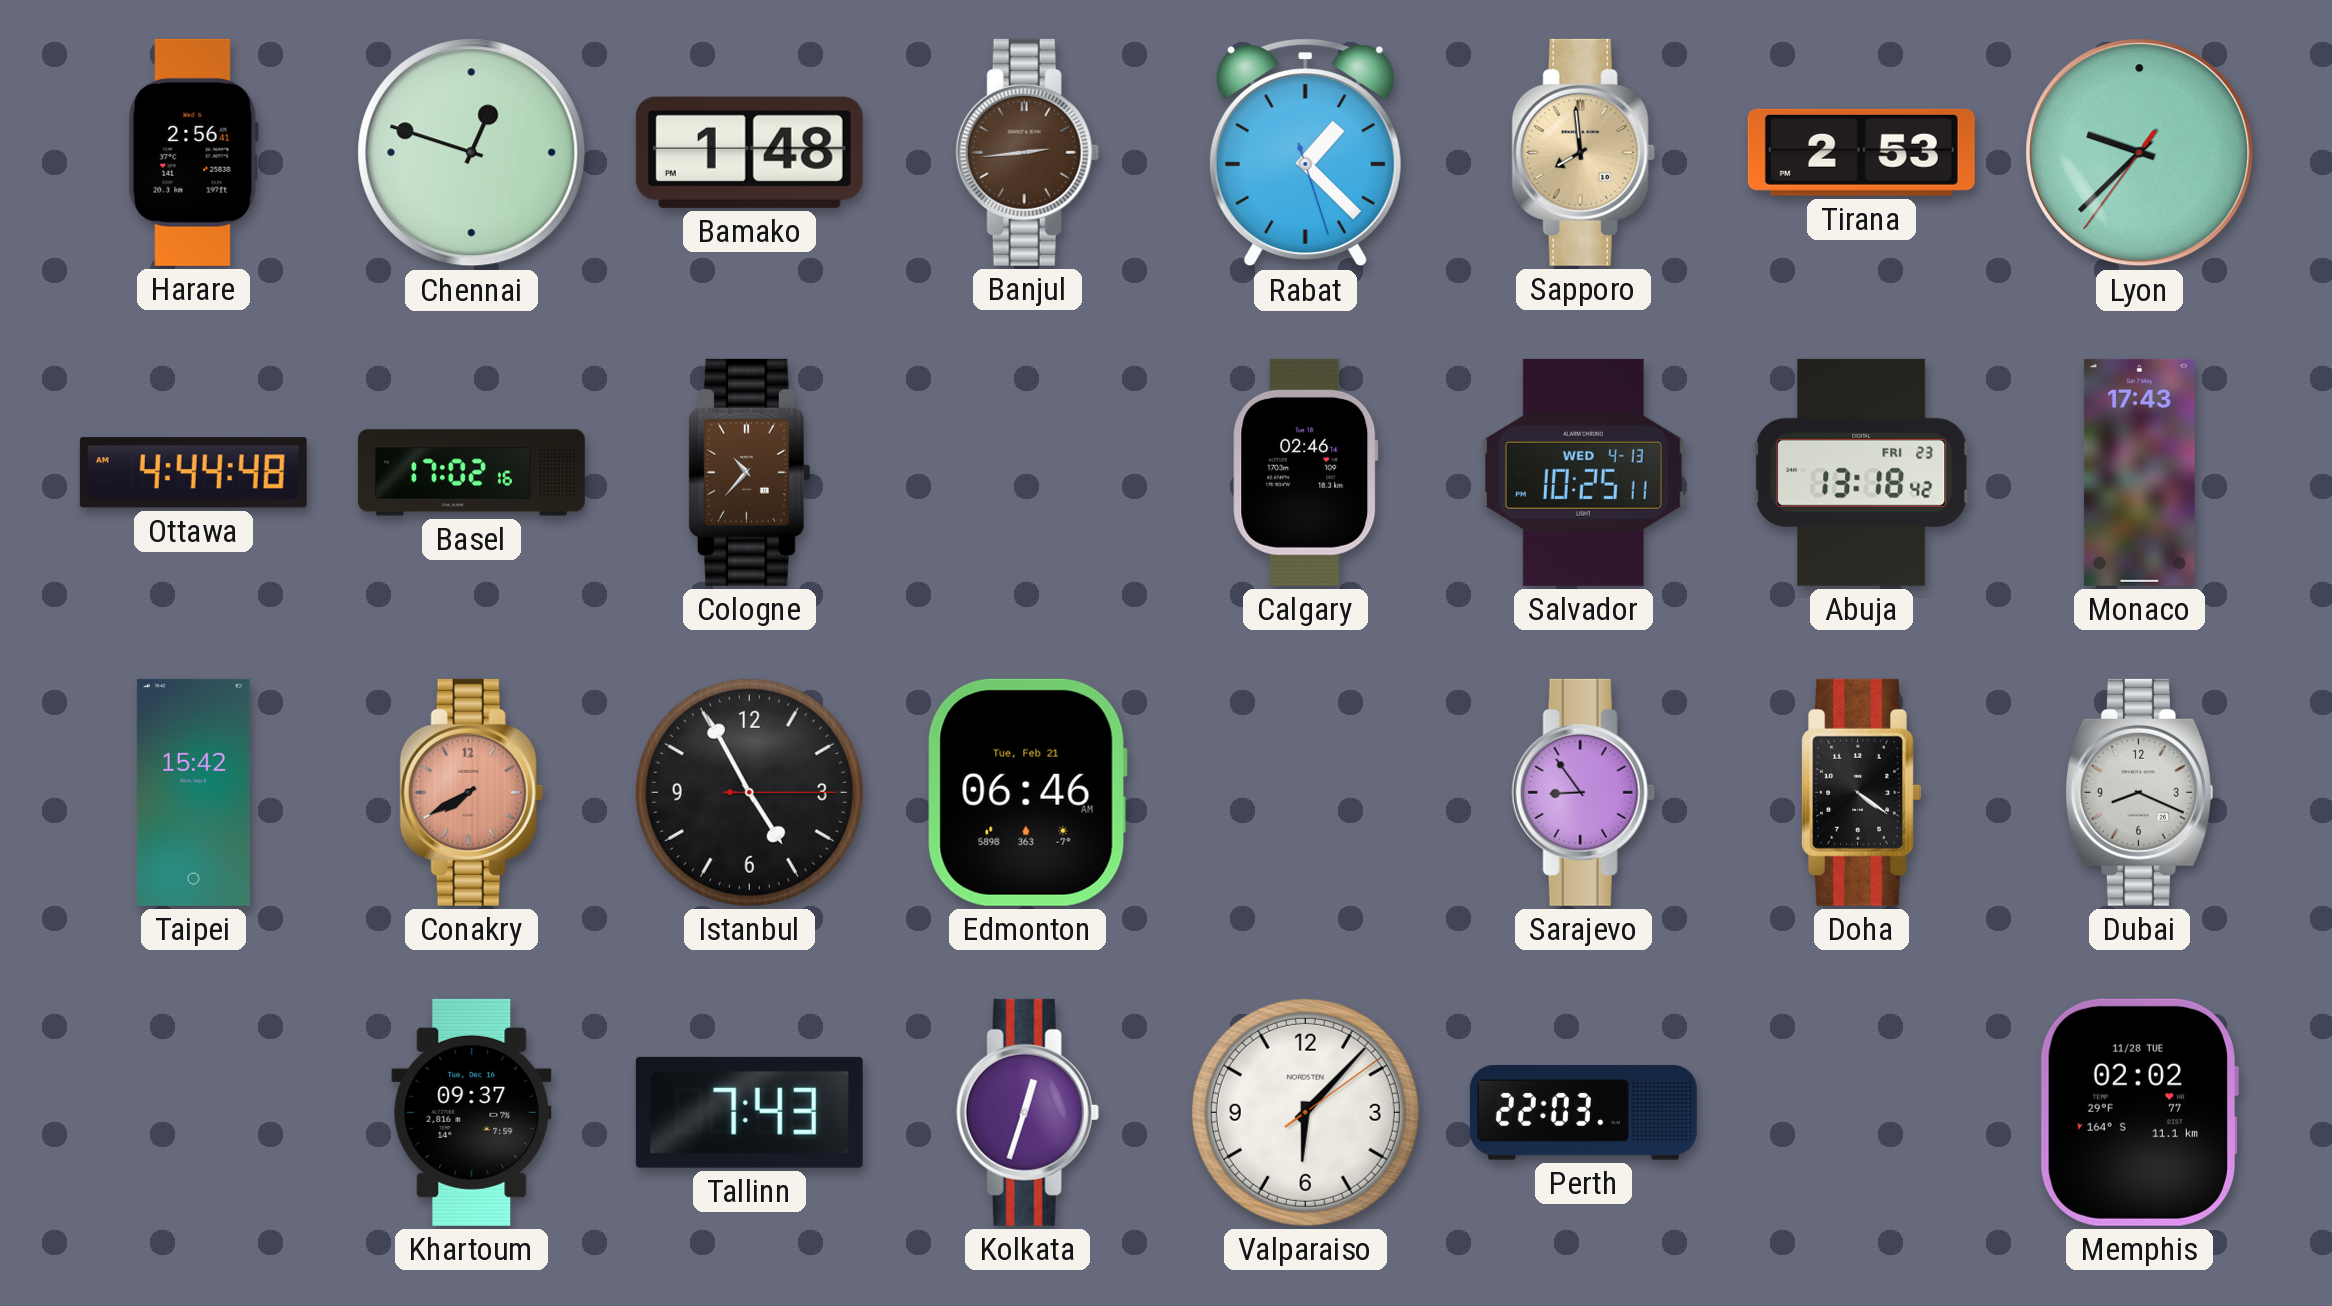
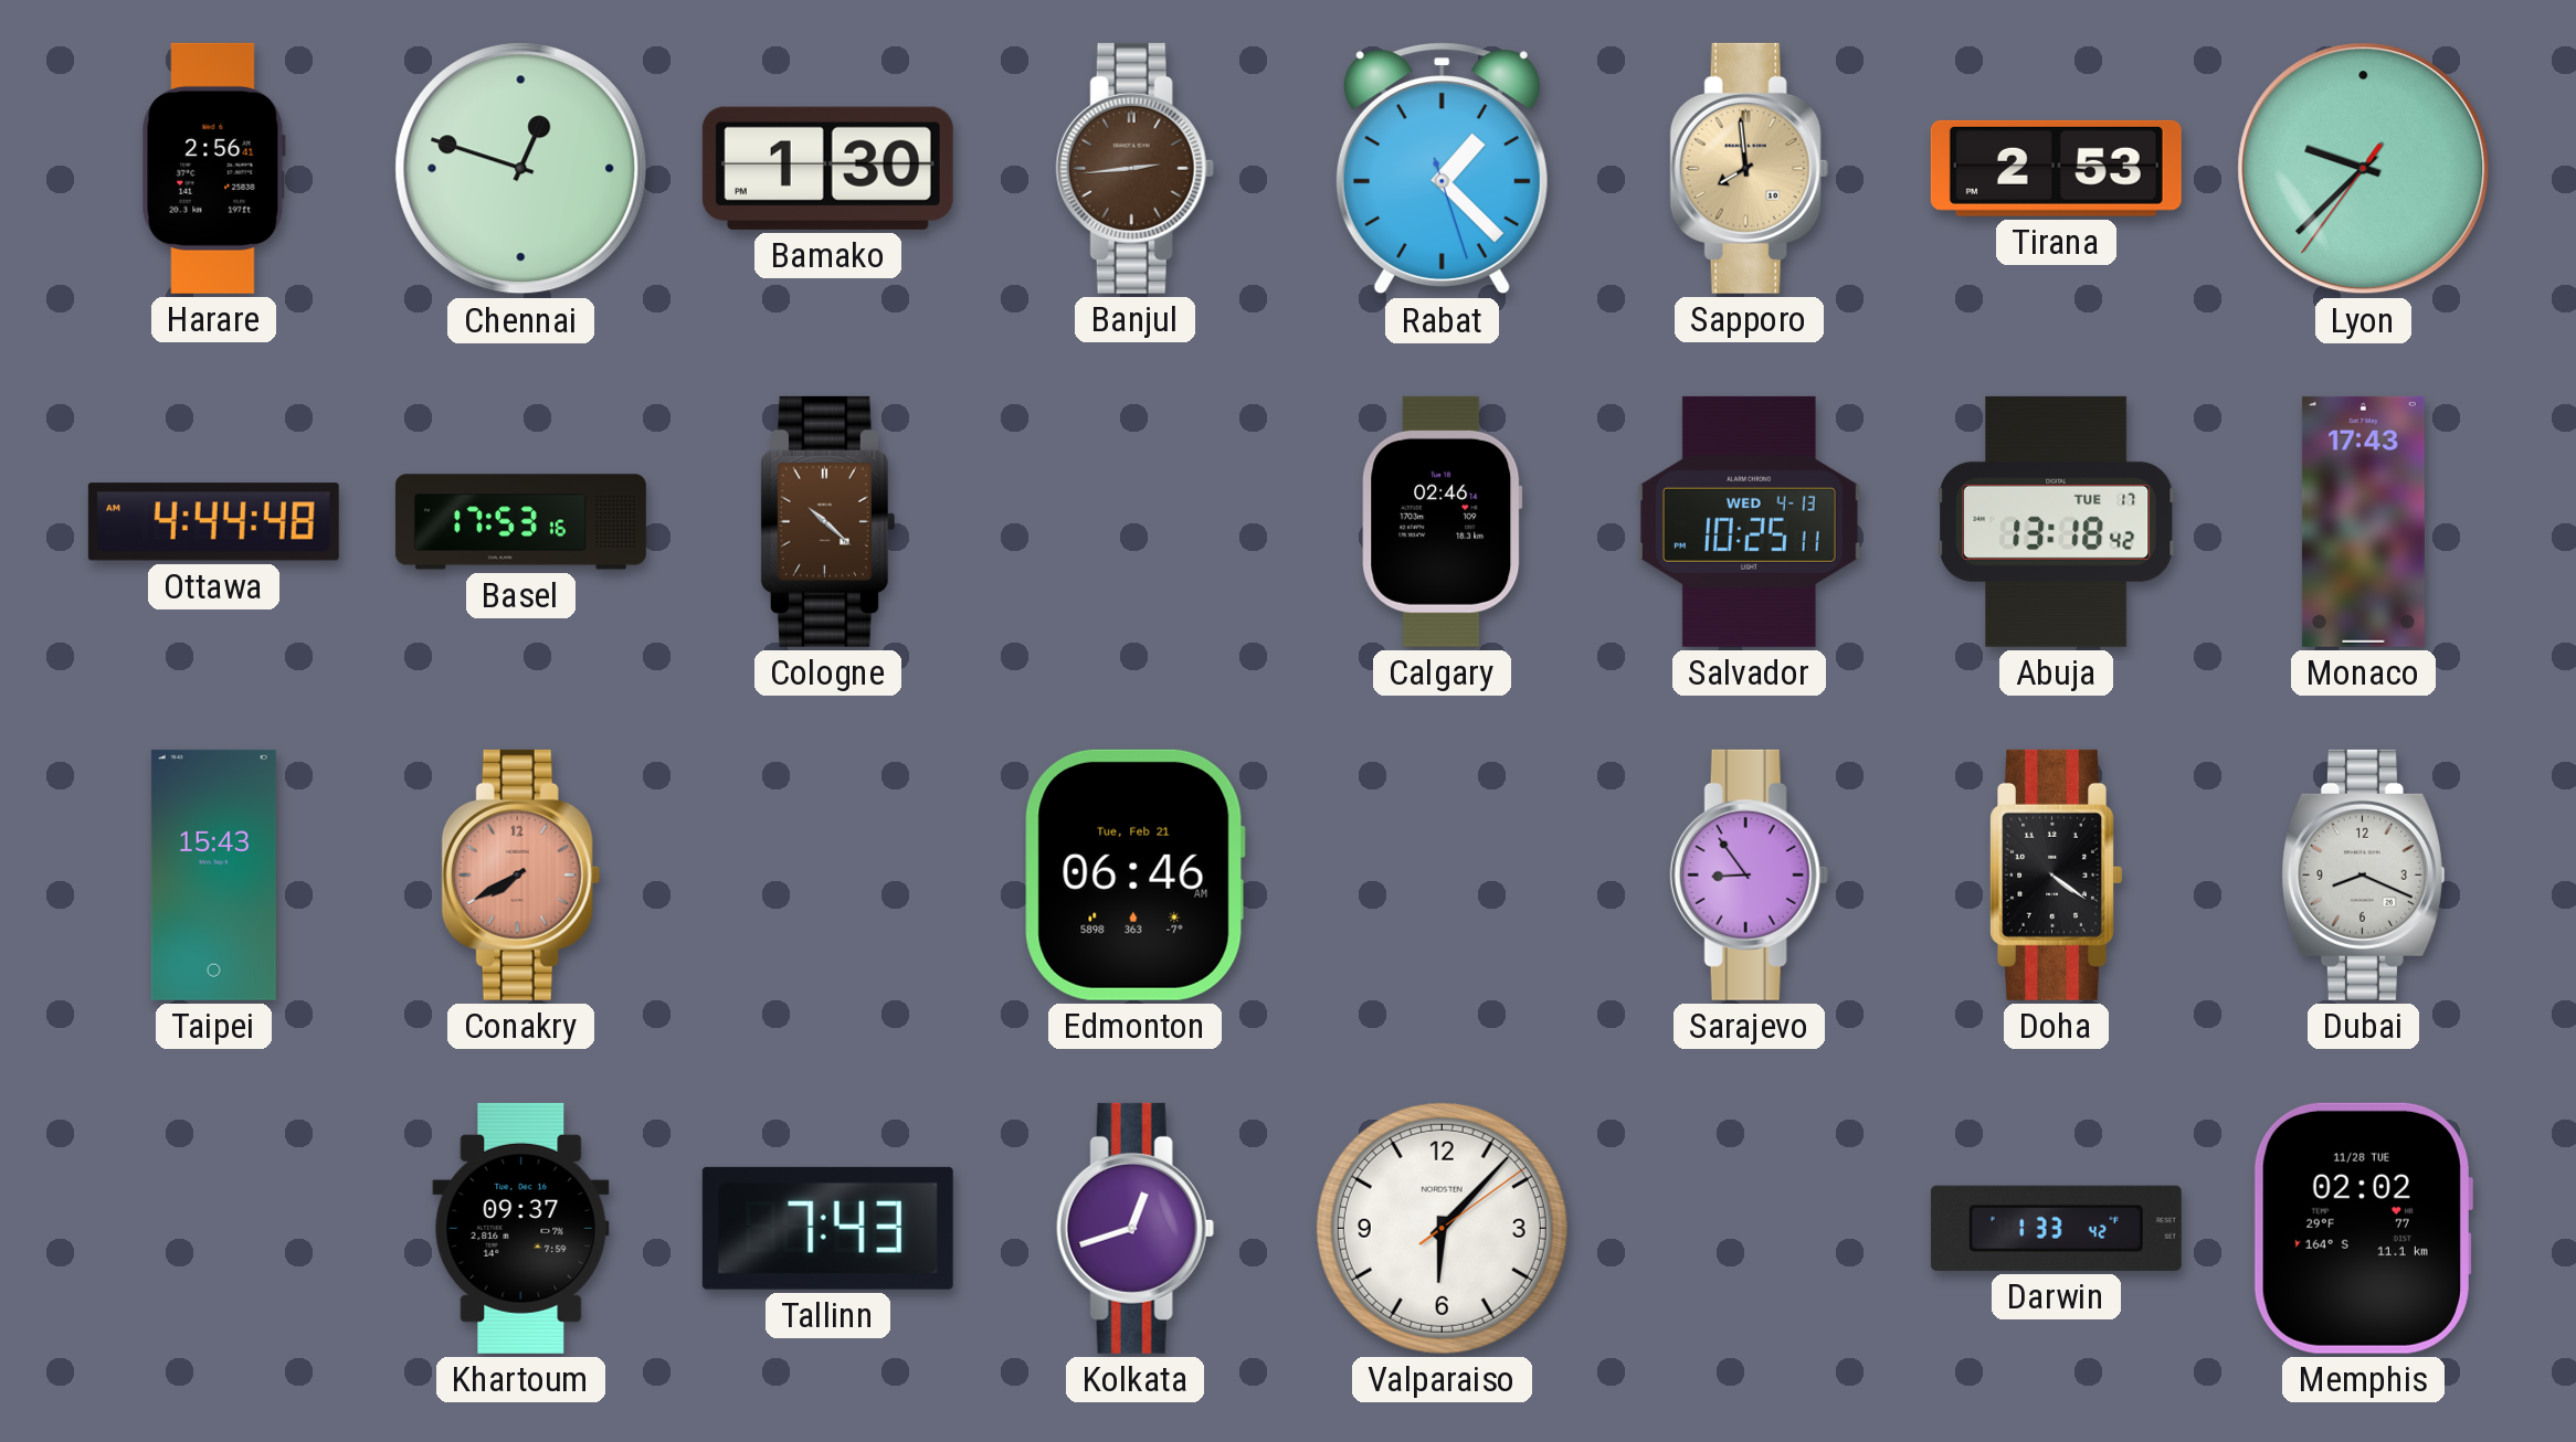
Bamako: 1:48 -> 1:30
Basel: 17:02 -> 17:53
Cologne: 10:37 -> 10:22
Abuja date: FRI 23 -> TUE 17
Taipei: 15:42 -> 15:43
Istanbul: 4:55 -> none
Kolkata: 12:33 -> 12:42
Perth: 22:03 -> none
Darwin: none -> 1:33
